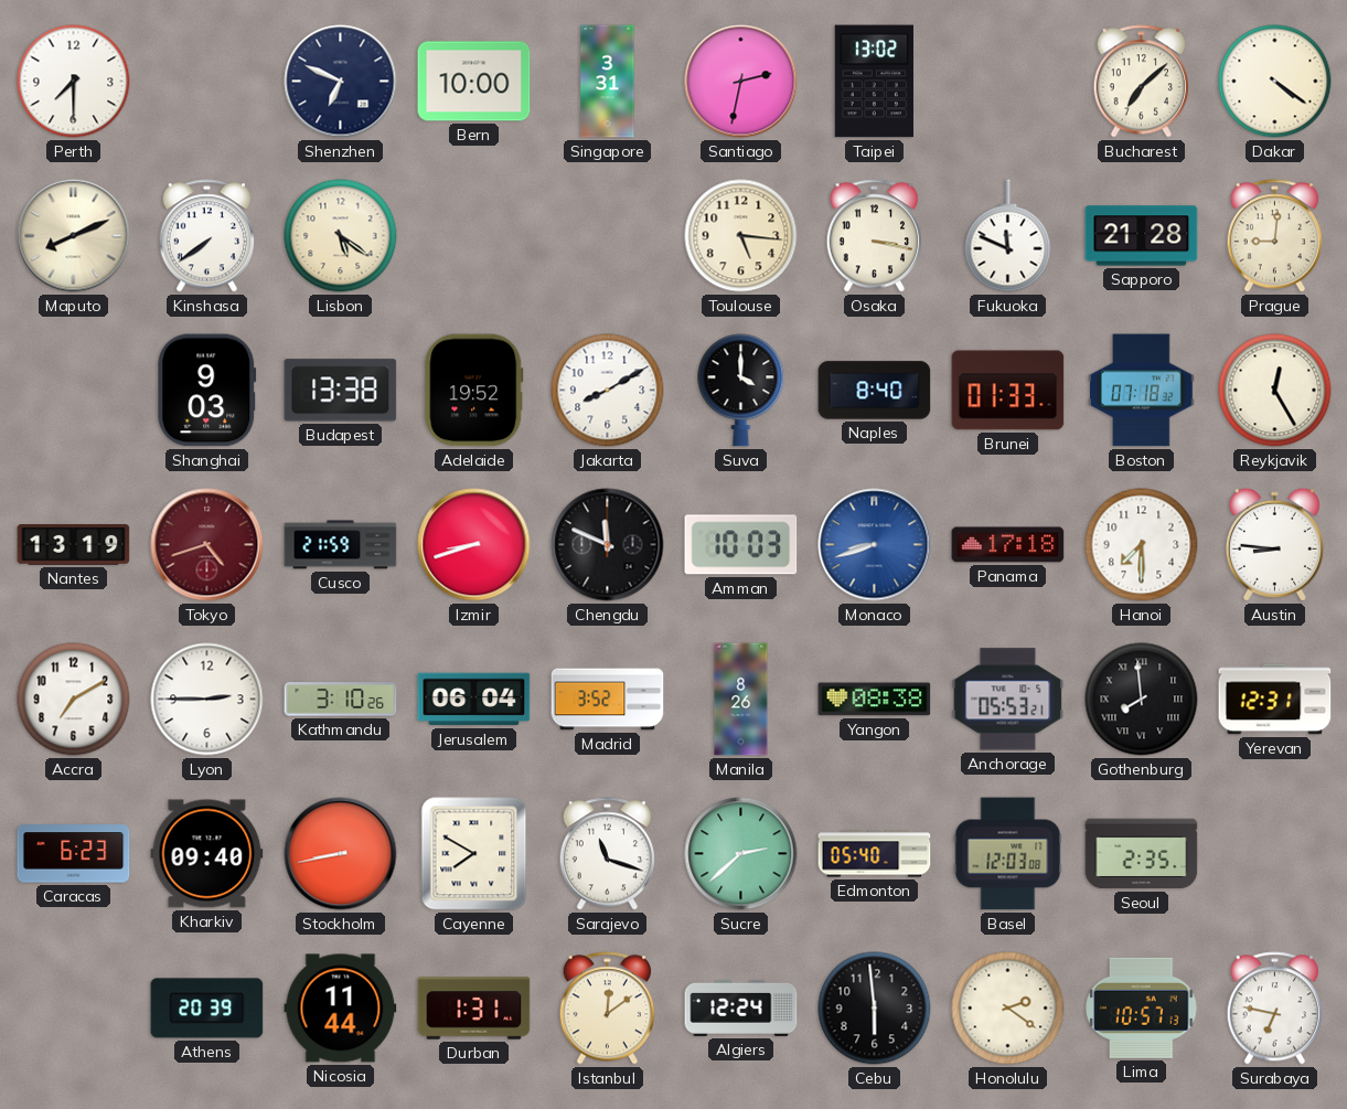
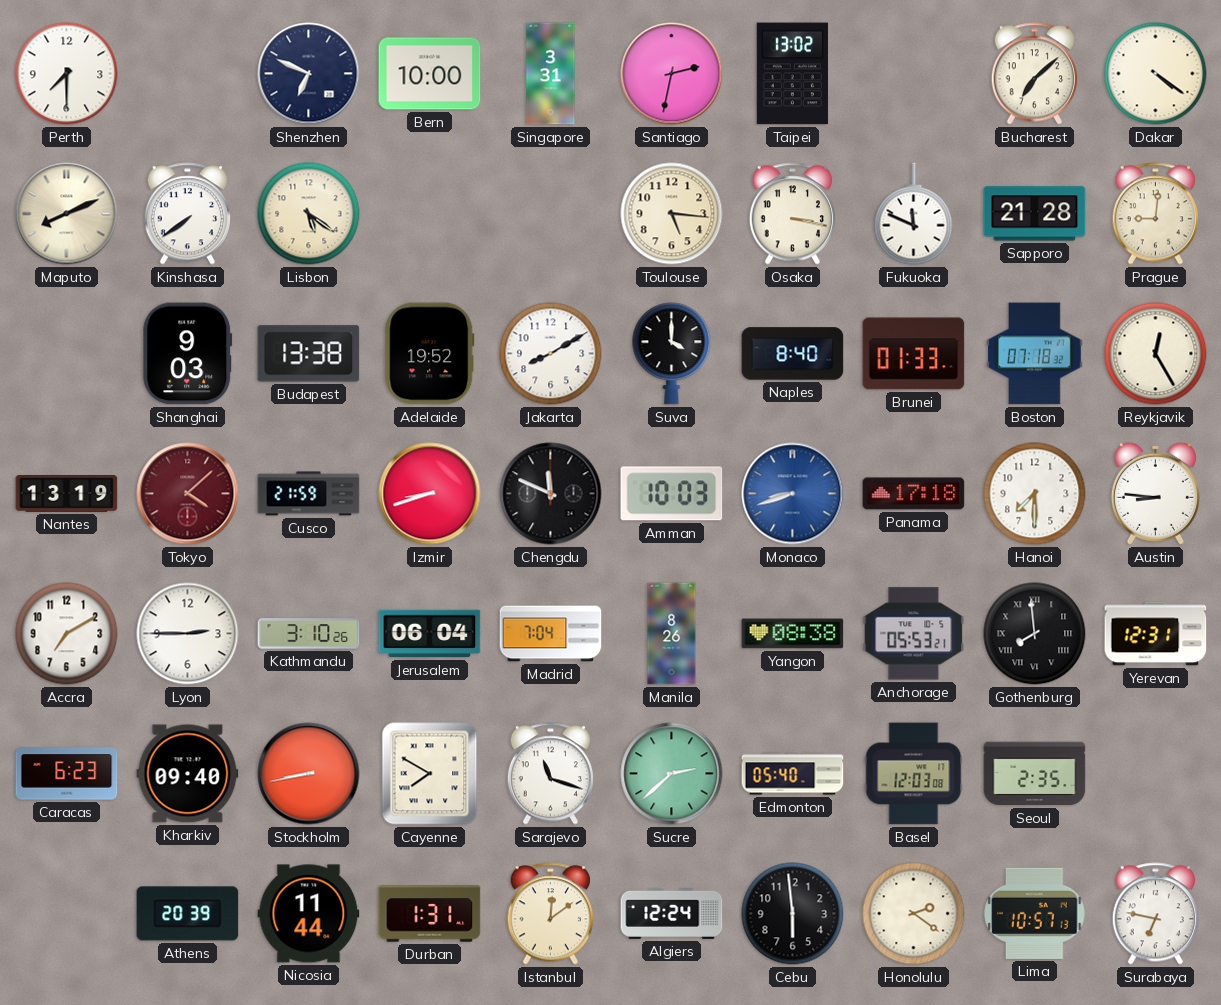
Tokyo: 4:42 -> 4:08
Madrid: 3:52 -> 7:04
